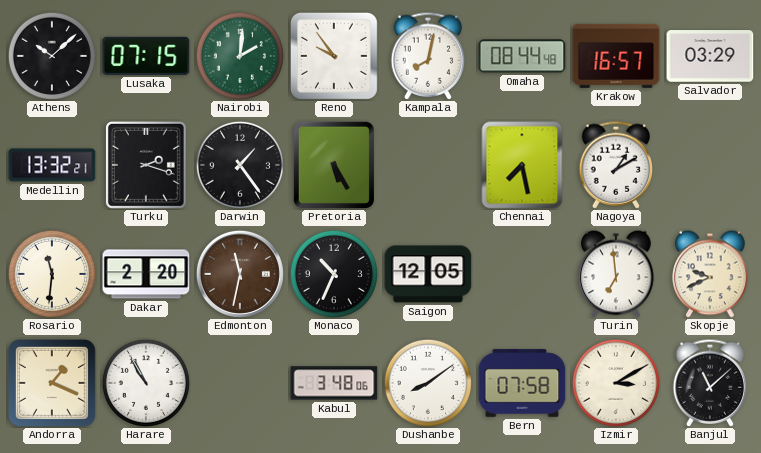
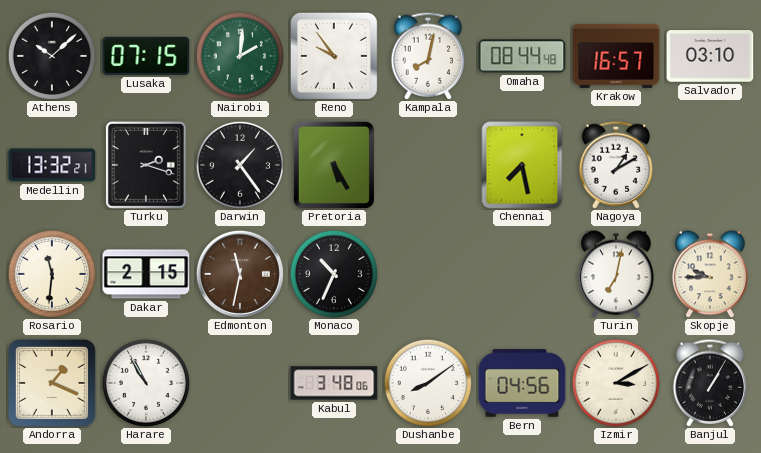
Salvador: 03:29 -> 03:10
Dakar: 2:20 -> 2:15
Saigon: 12:05 -> none
Turin: 6:59 -> 7:02
Skopje: 9:41 -> 9:45
Bern: 07:58 -> 04:56
Banjul: 11:08 -> 1:05
